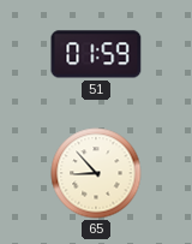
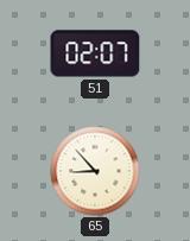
51: 01:59 -> 02:07
